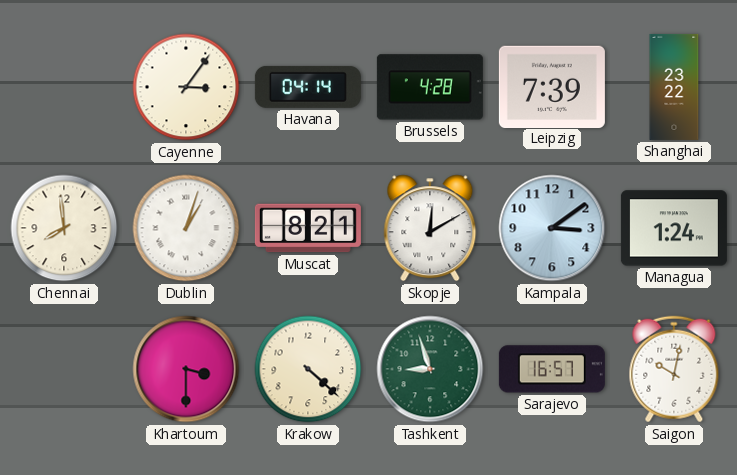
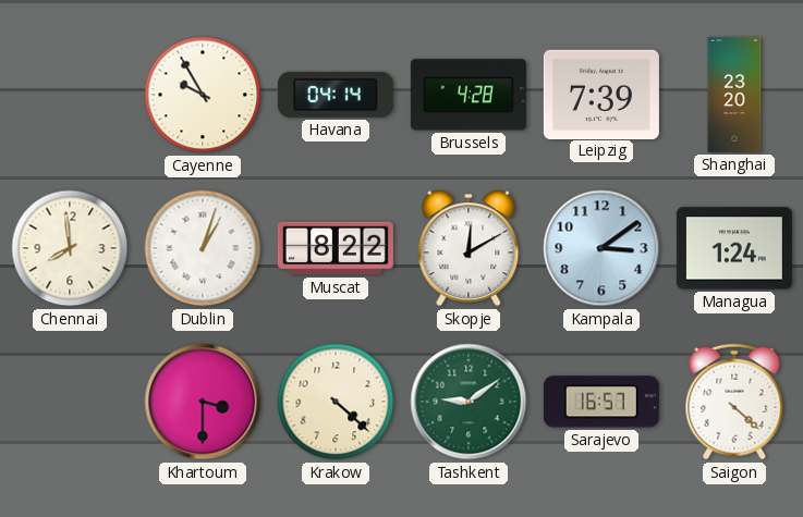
Cayenne: 3:06 -> 9:55
Shanghai: 23:22 -> 23:20
Muscat: 8:21 -> 8:22
Tashkent: 8:57 -> 9:09
Saigon: 10:02 -> 4:22
